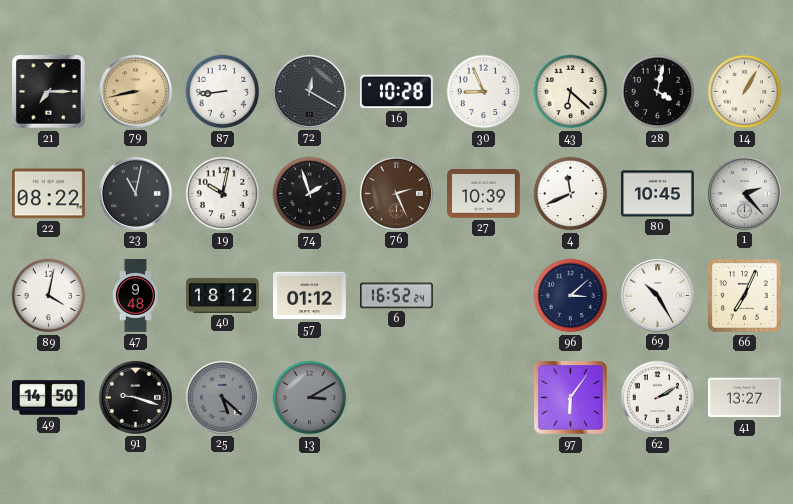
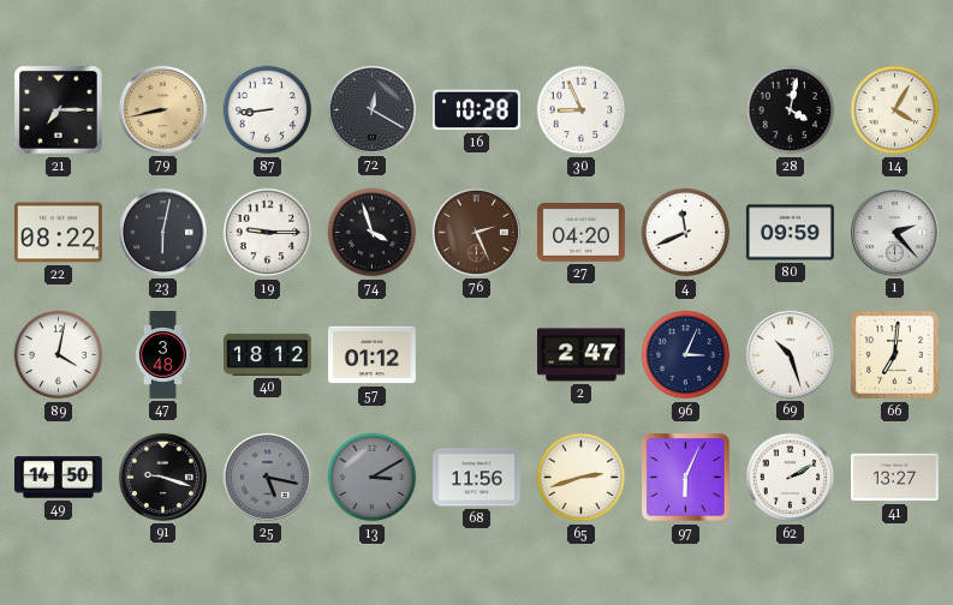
43: 6:22 -> none
14: 1:05 -> 4:05
23: 11:02 -> 6:02
19: 10:02 -> 9:15
74: 1:57 -> 3:57
27: 10:39 -> 04:20
80: 10:45 -> 09:59
47: 9:48 -> 3:48
6: 16:52 -> none
2: none -> 2:47
96: 3:08 -> 3:04
69: 10:25 -> 10:27
66: 7:04 -> 7:01
25: 5:22 -> 5:17
68: none -> 11:56
65: none -> 2:42
97: 6:06 -> 6:04
